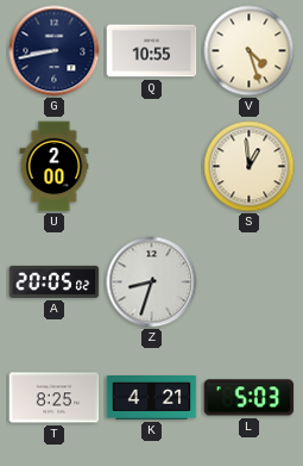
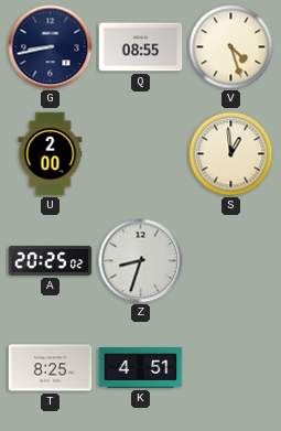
Q: 10:55 -> 08:55
A: 20:05 -> 20:25
K: 4:21 -> 4:51
L: 5:03 -> none
